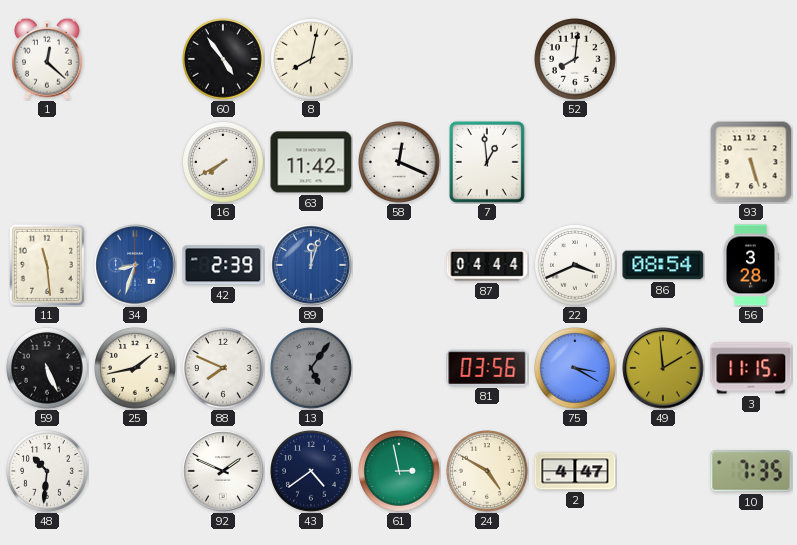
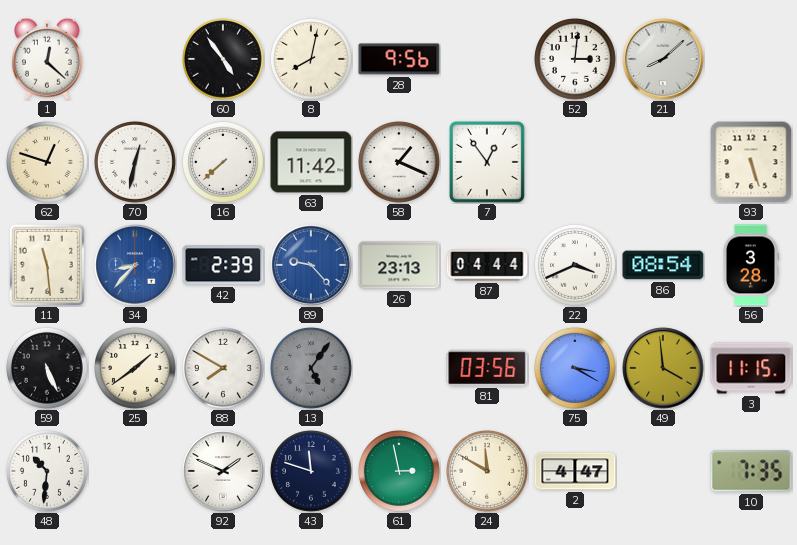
28: none -> 9:56
52: 8:01 -> 3:01
21: none -> 8:08
62: none -> 12:48
70: none -> 12:32
16: 7:40 -> 7:38
58: 12:19 -> 1:19
7: 12:59 -> 12:54
34: 8:33 -> 8:37
89: 12:03 -> 9:23
26: none -> 23:13
25: 1:43 -> 1:39
88: 7:49 -> 7:50
49: 1:59 -> 3:59
43: 4:39 -> 11:48
24: 4:50 -> 11:50
